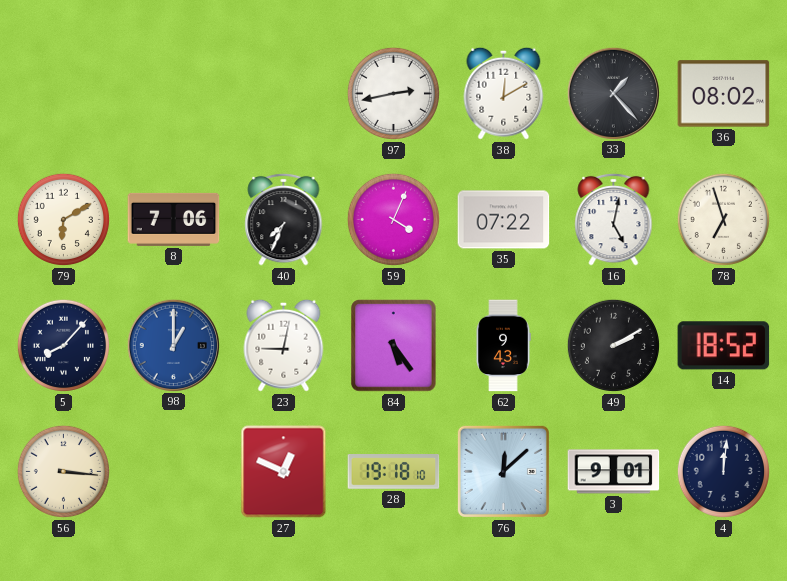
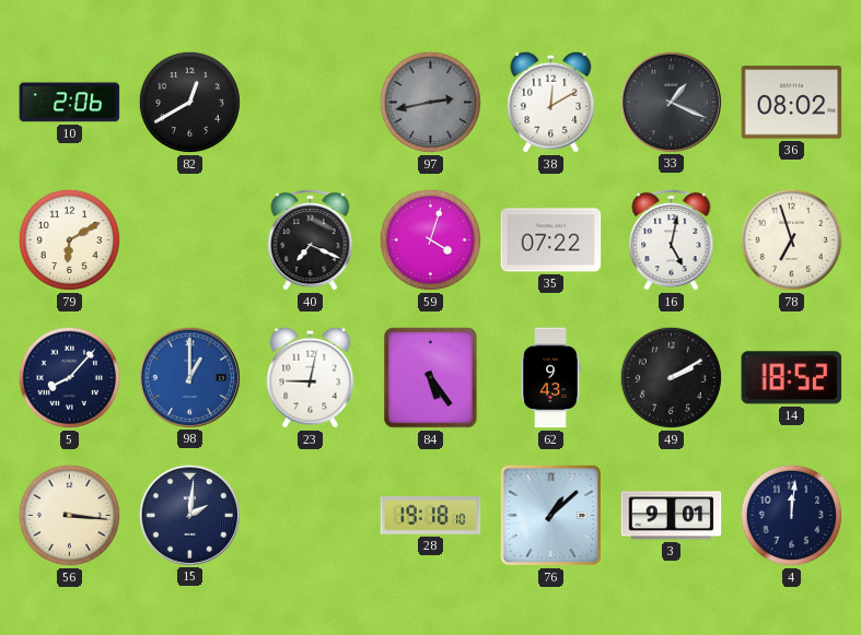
10: none -> 2:06
82: none -> 12:40
97 dial: white -> grey
33: 1:23 -> 1:19
8: 7:06 -> none
40: 7:34 -> 7:19
59: 4:04 -> 4:03
15: none -> 2:01
27: 12:49 -> none
76: 12:08 -> 1:08
